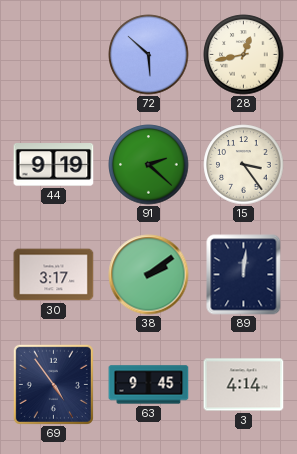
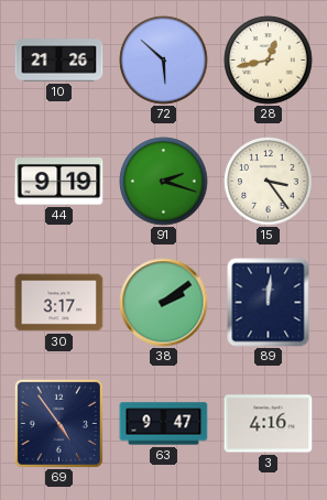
10: none -> 21:26
91: 2:22 -> 2:18
63: 9:45 -> 9:47
3: 4:14 -> 4:16
